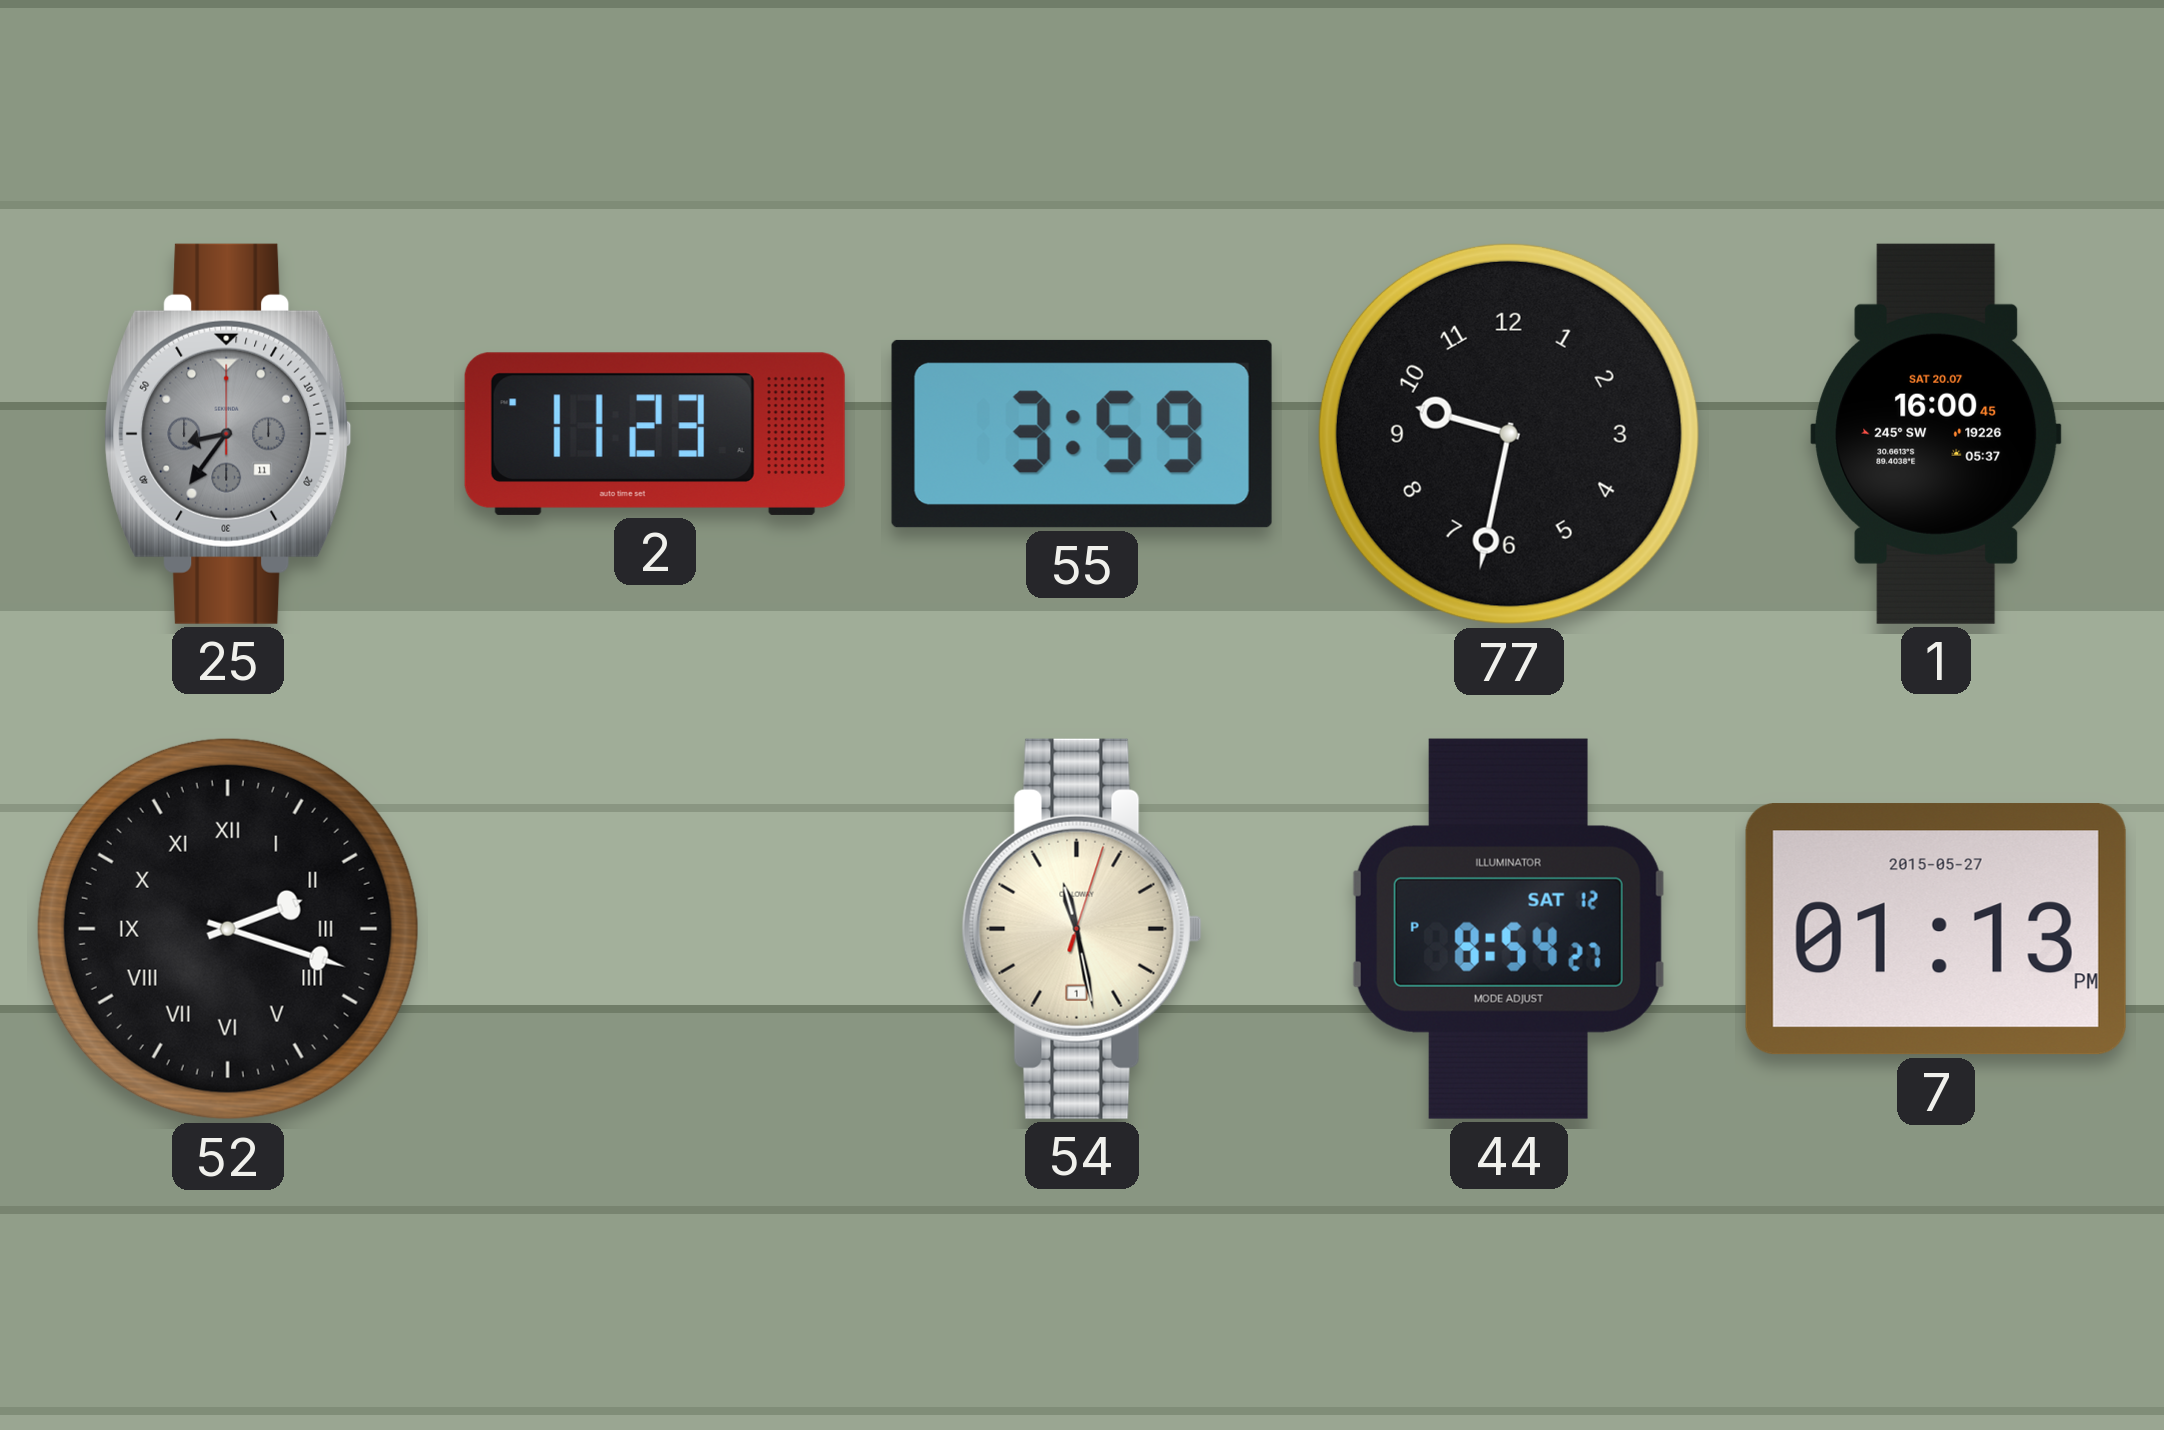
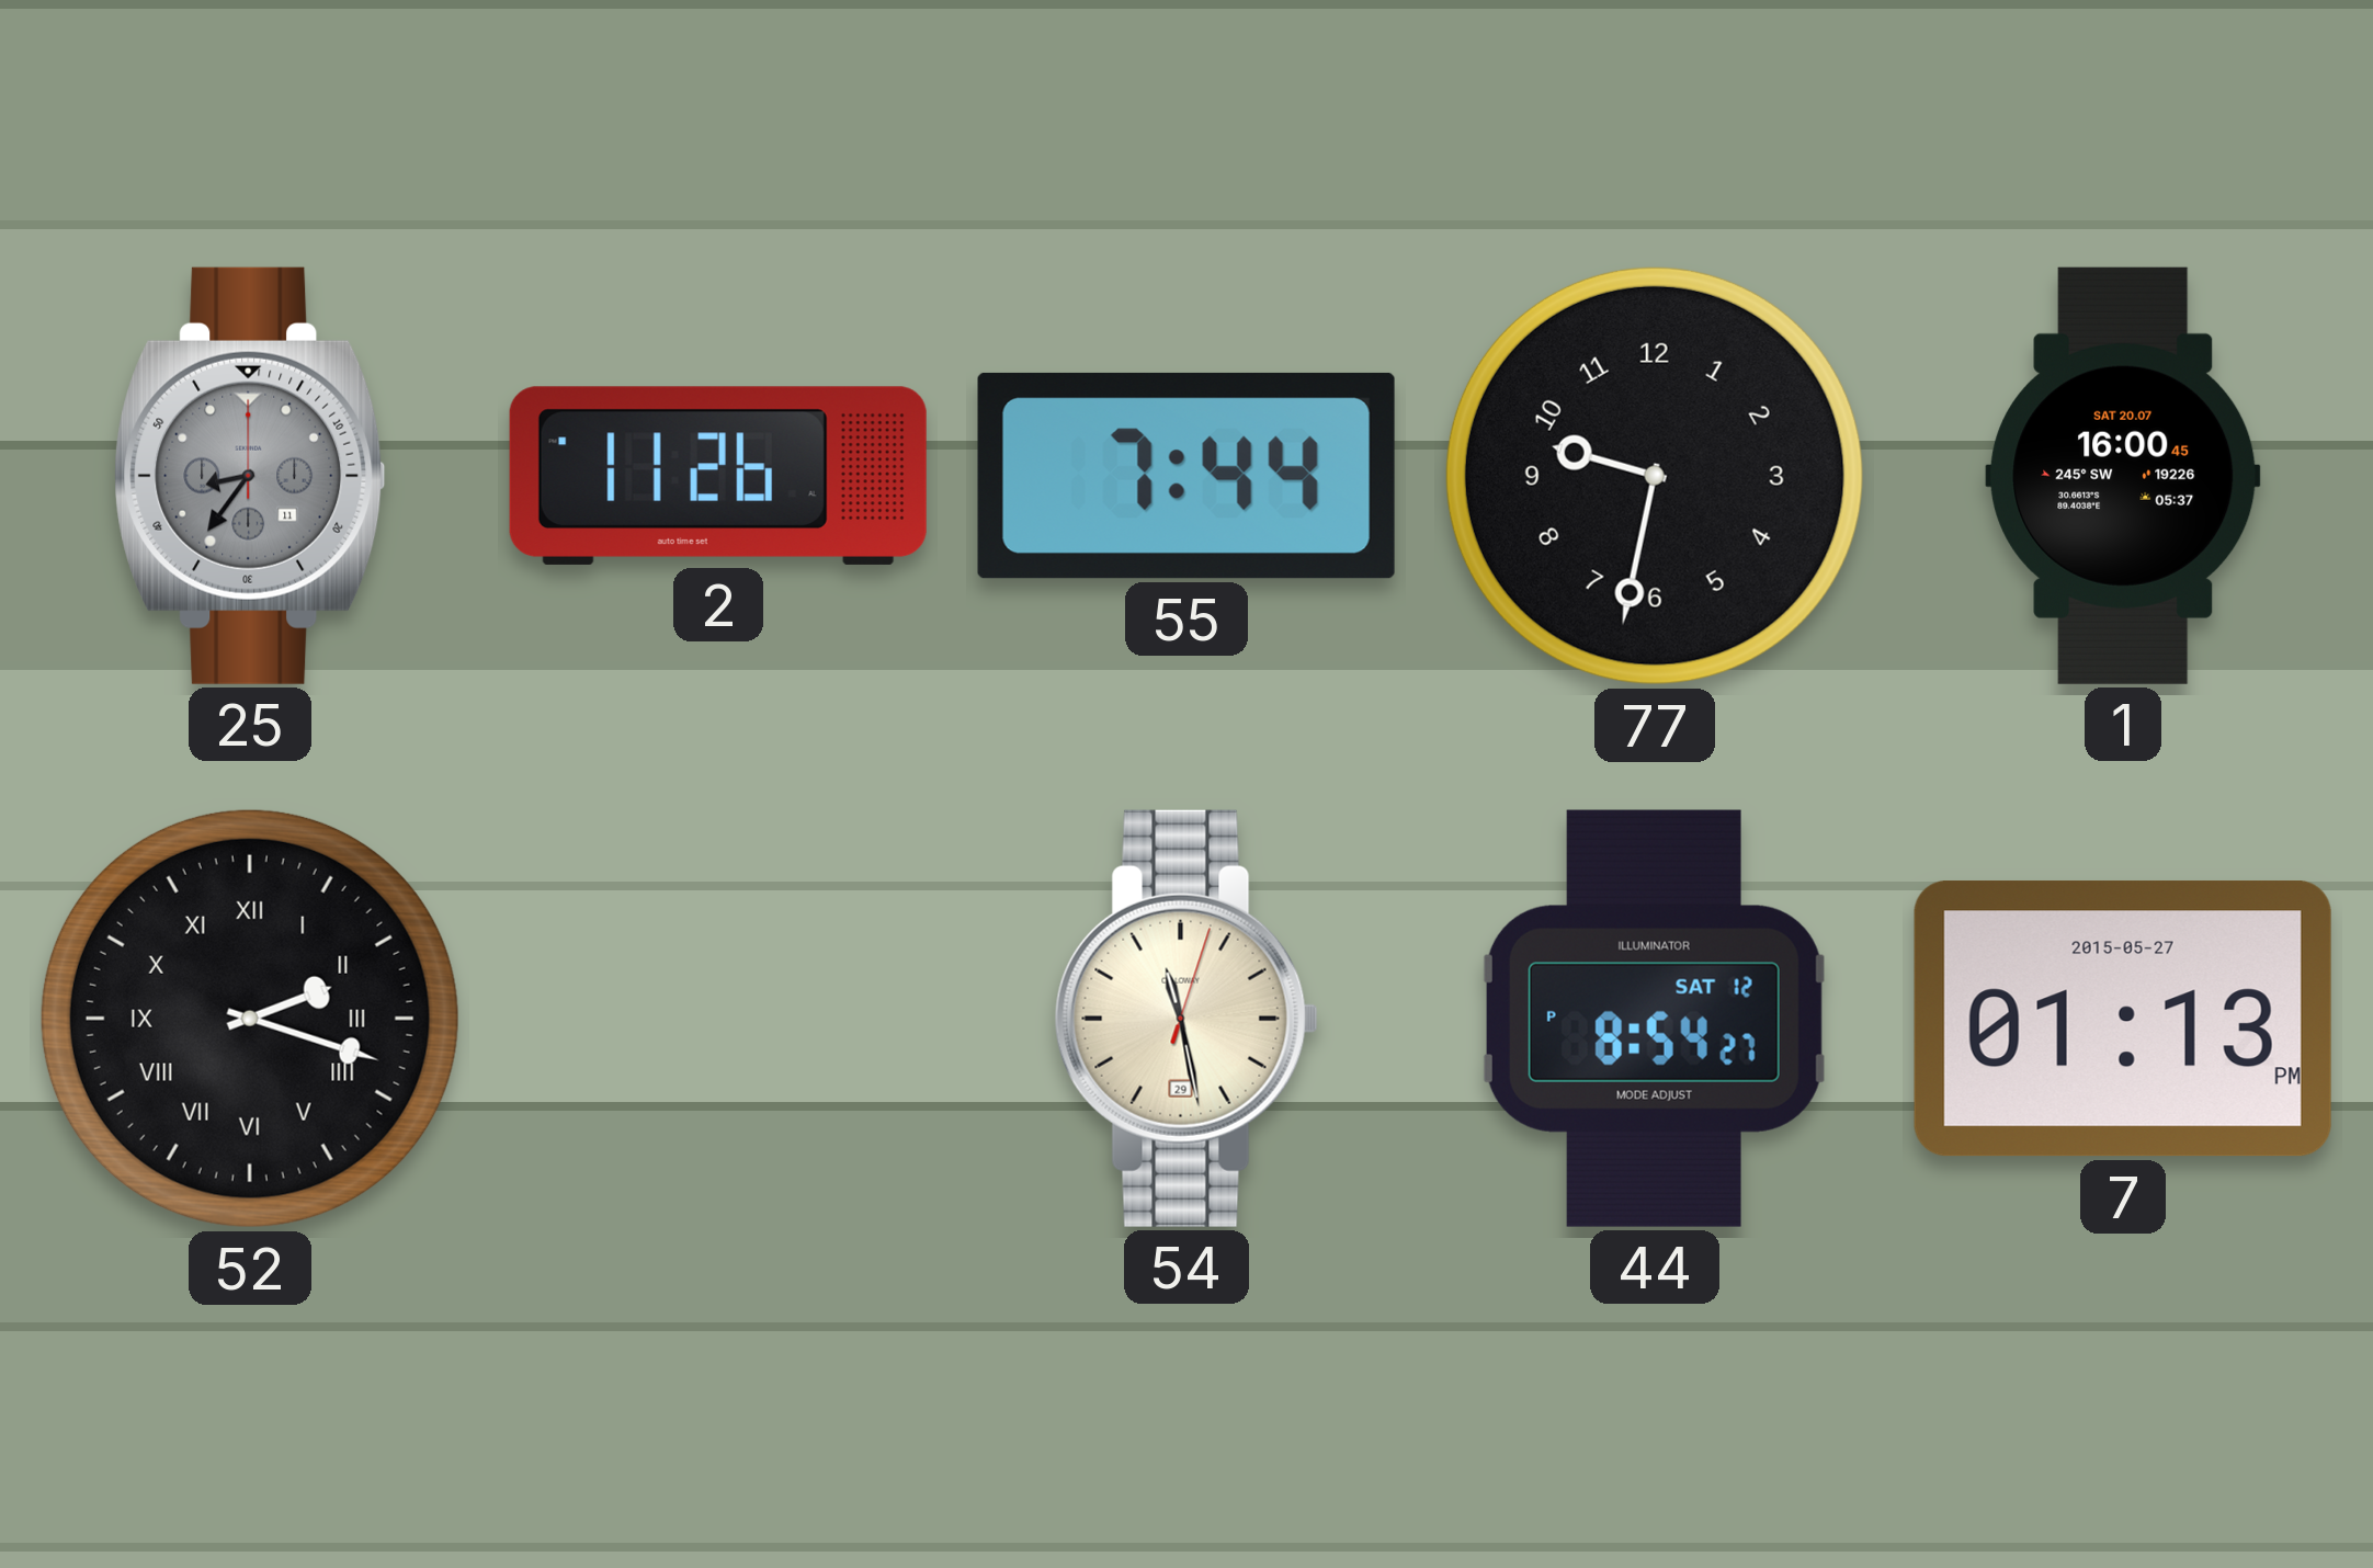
2: 11:23 -> 11:26
55: 3:59 -> 7:44
54 date: 1 -> 29
